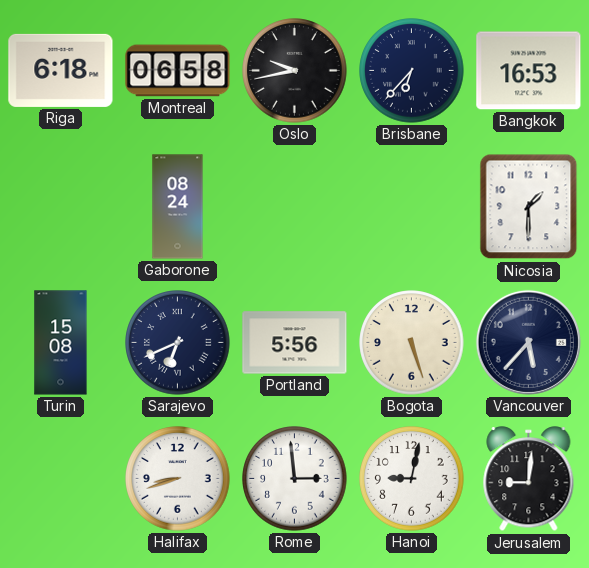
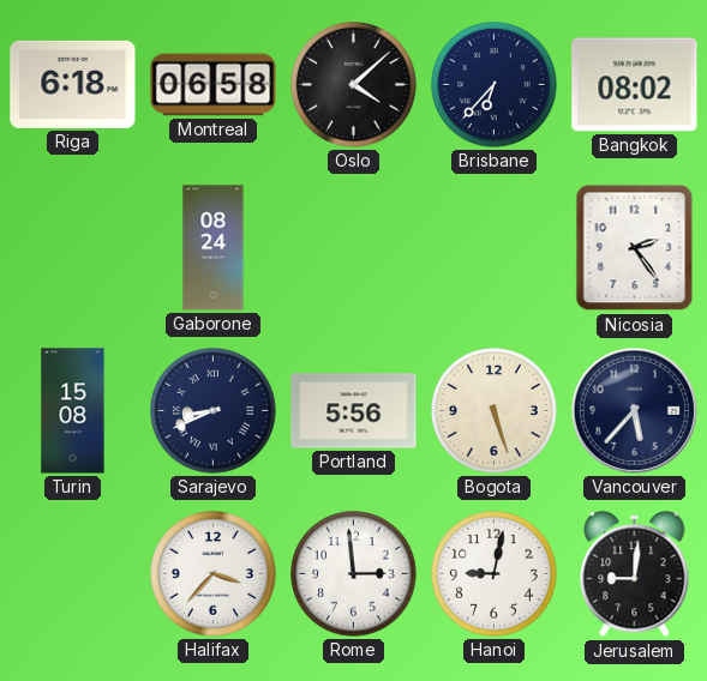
Oslo: 9:43 -> 4:08
Bangkok: 16:53 -> 08:02
Nicosia: 1:30 -> 2:24
Sarajevo: 6:41 -> 8:41
Halifax: 8:42 -> 3:37
